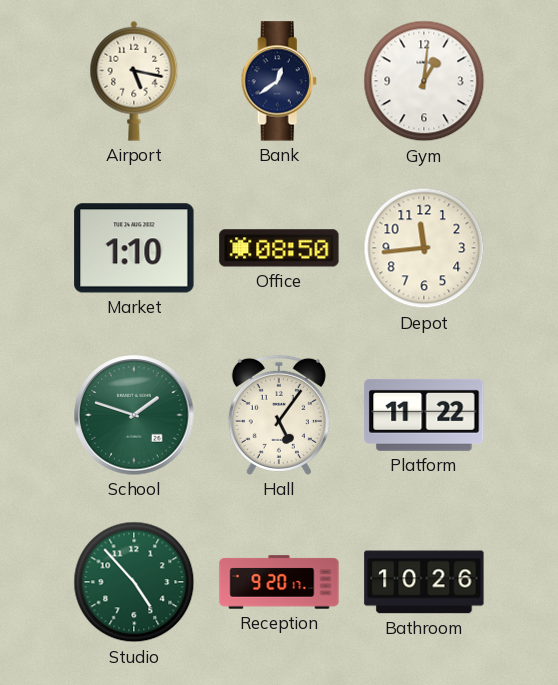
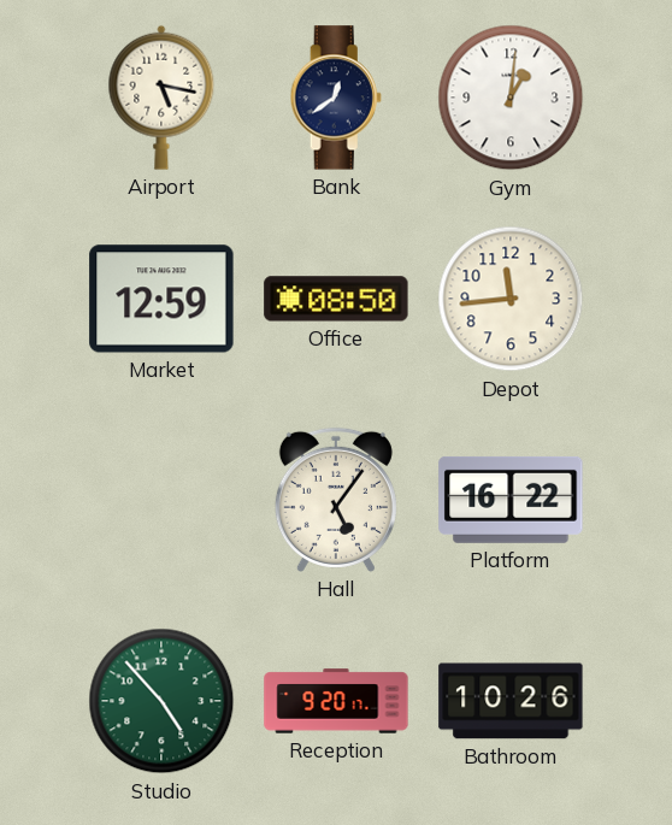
Market: 1:10 -> 12:59
School: 1:48 -> none
Platform: 11:22 -> 16:22
